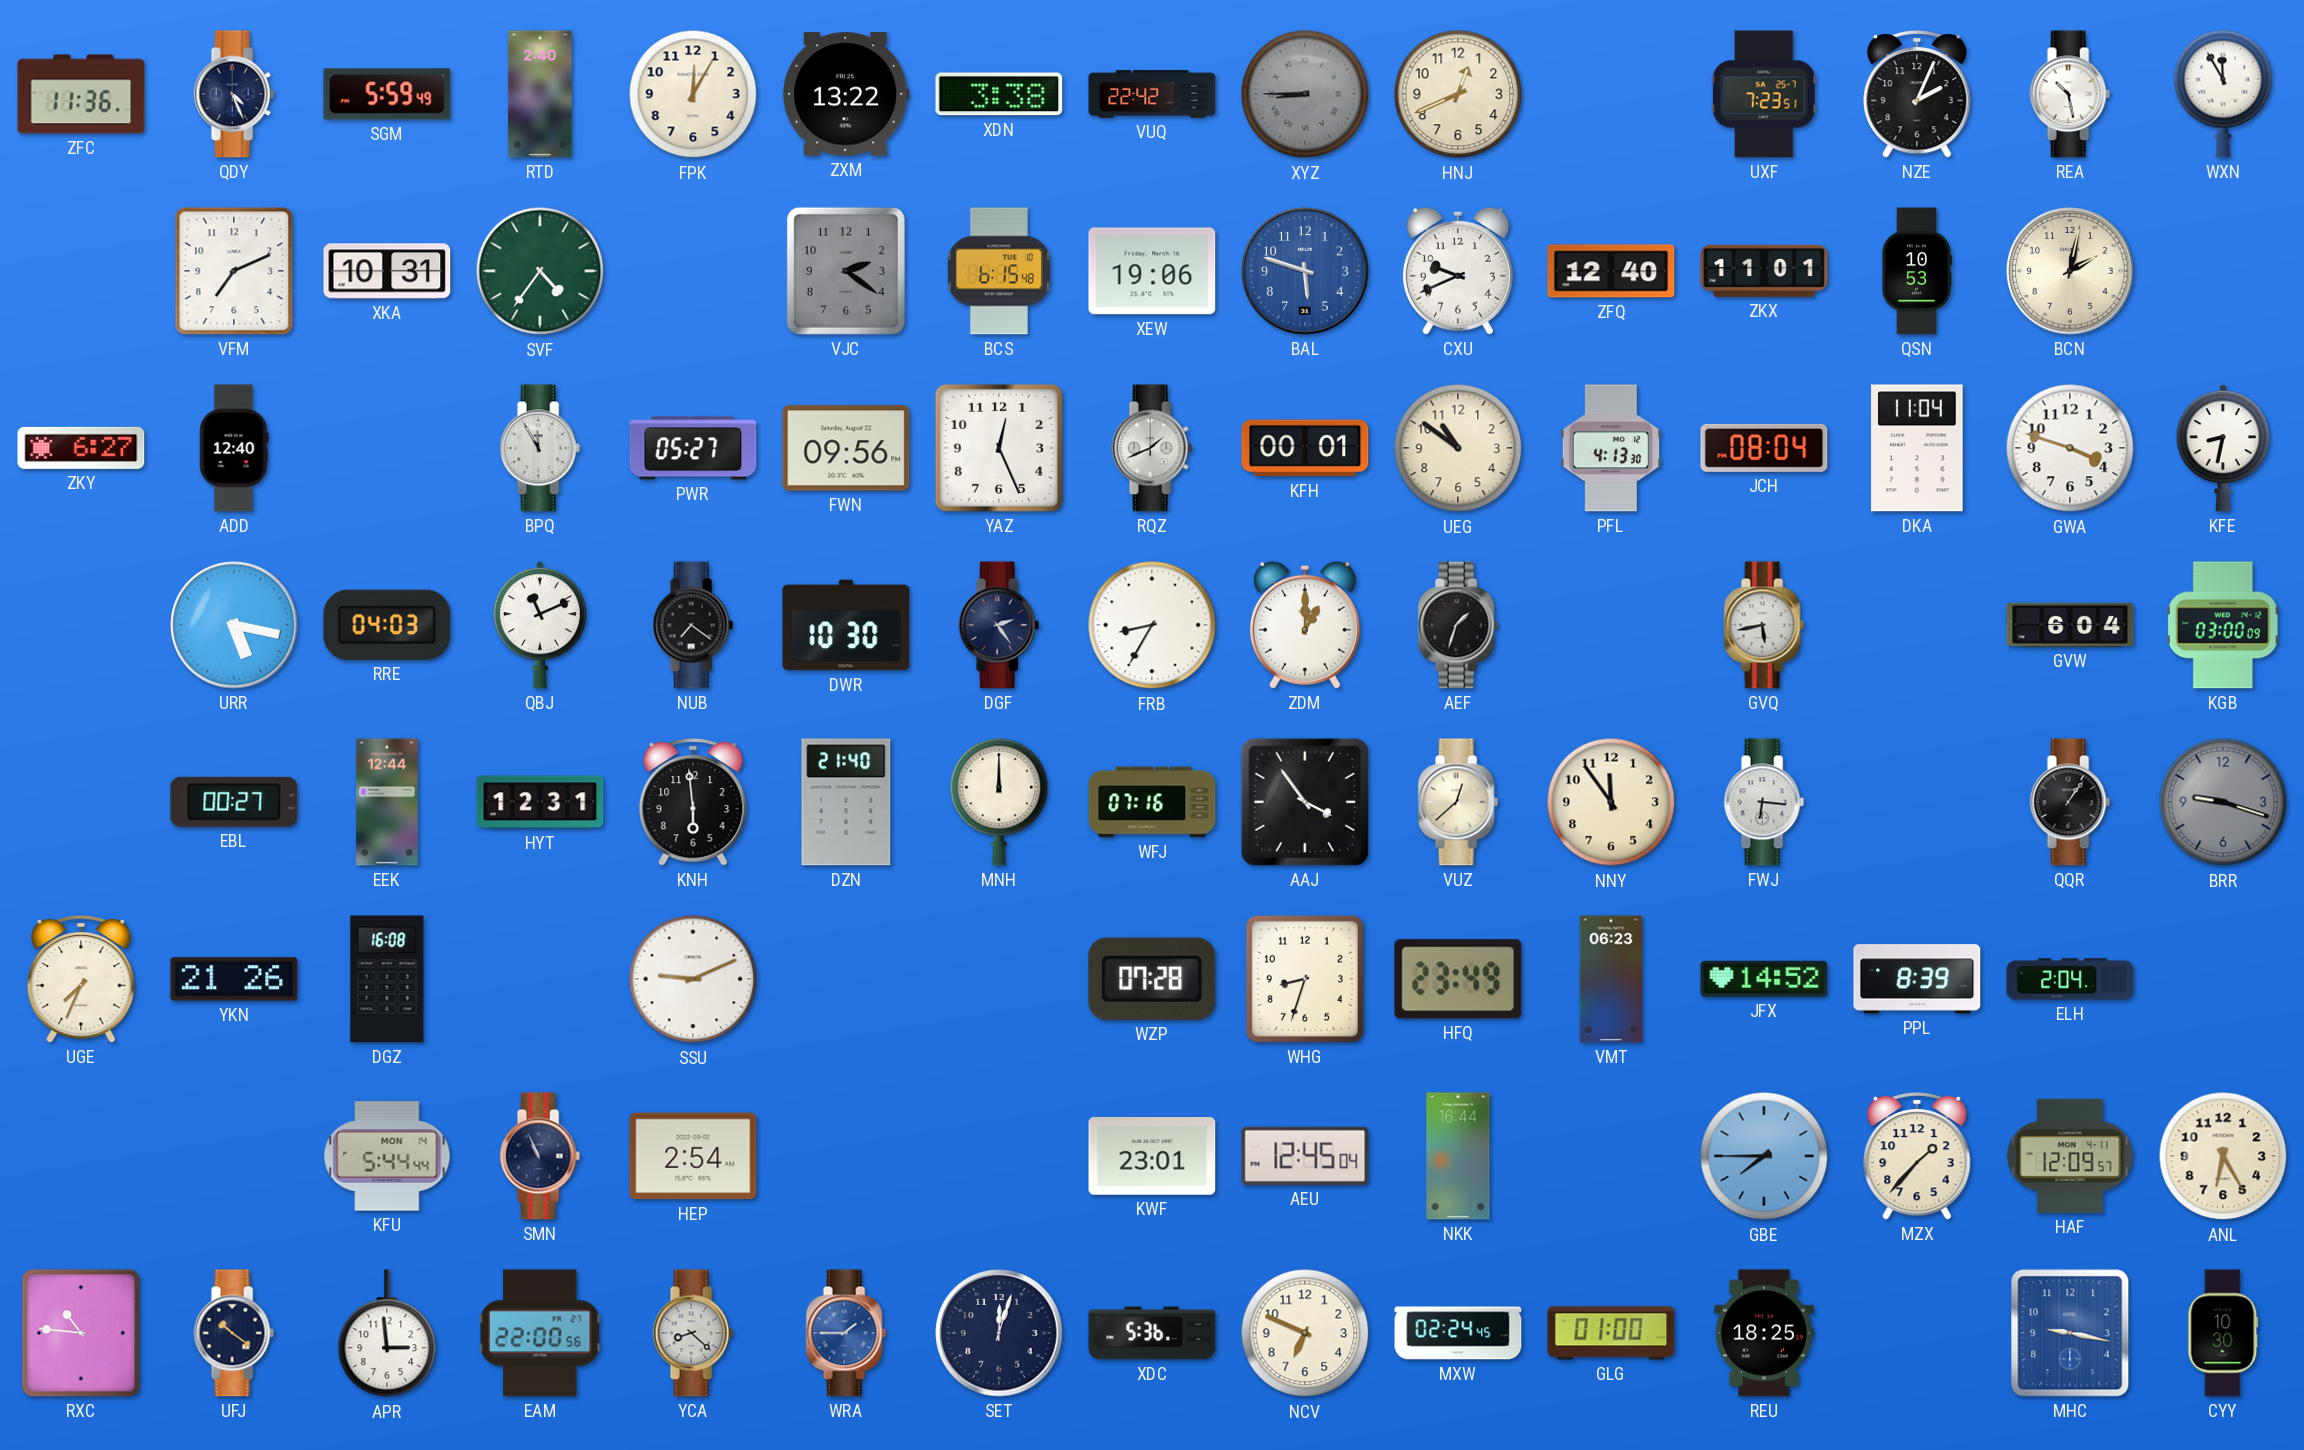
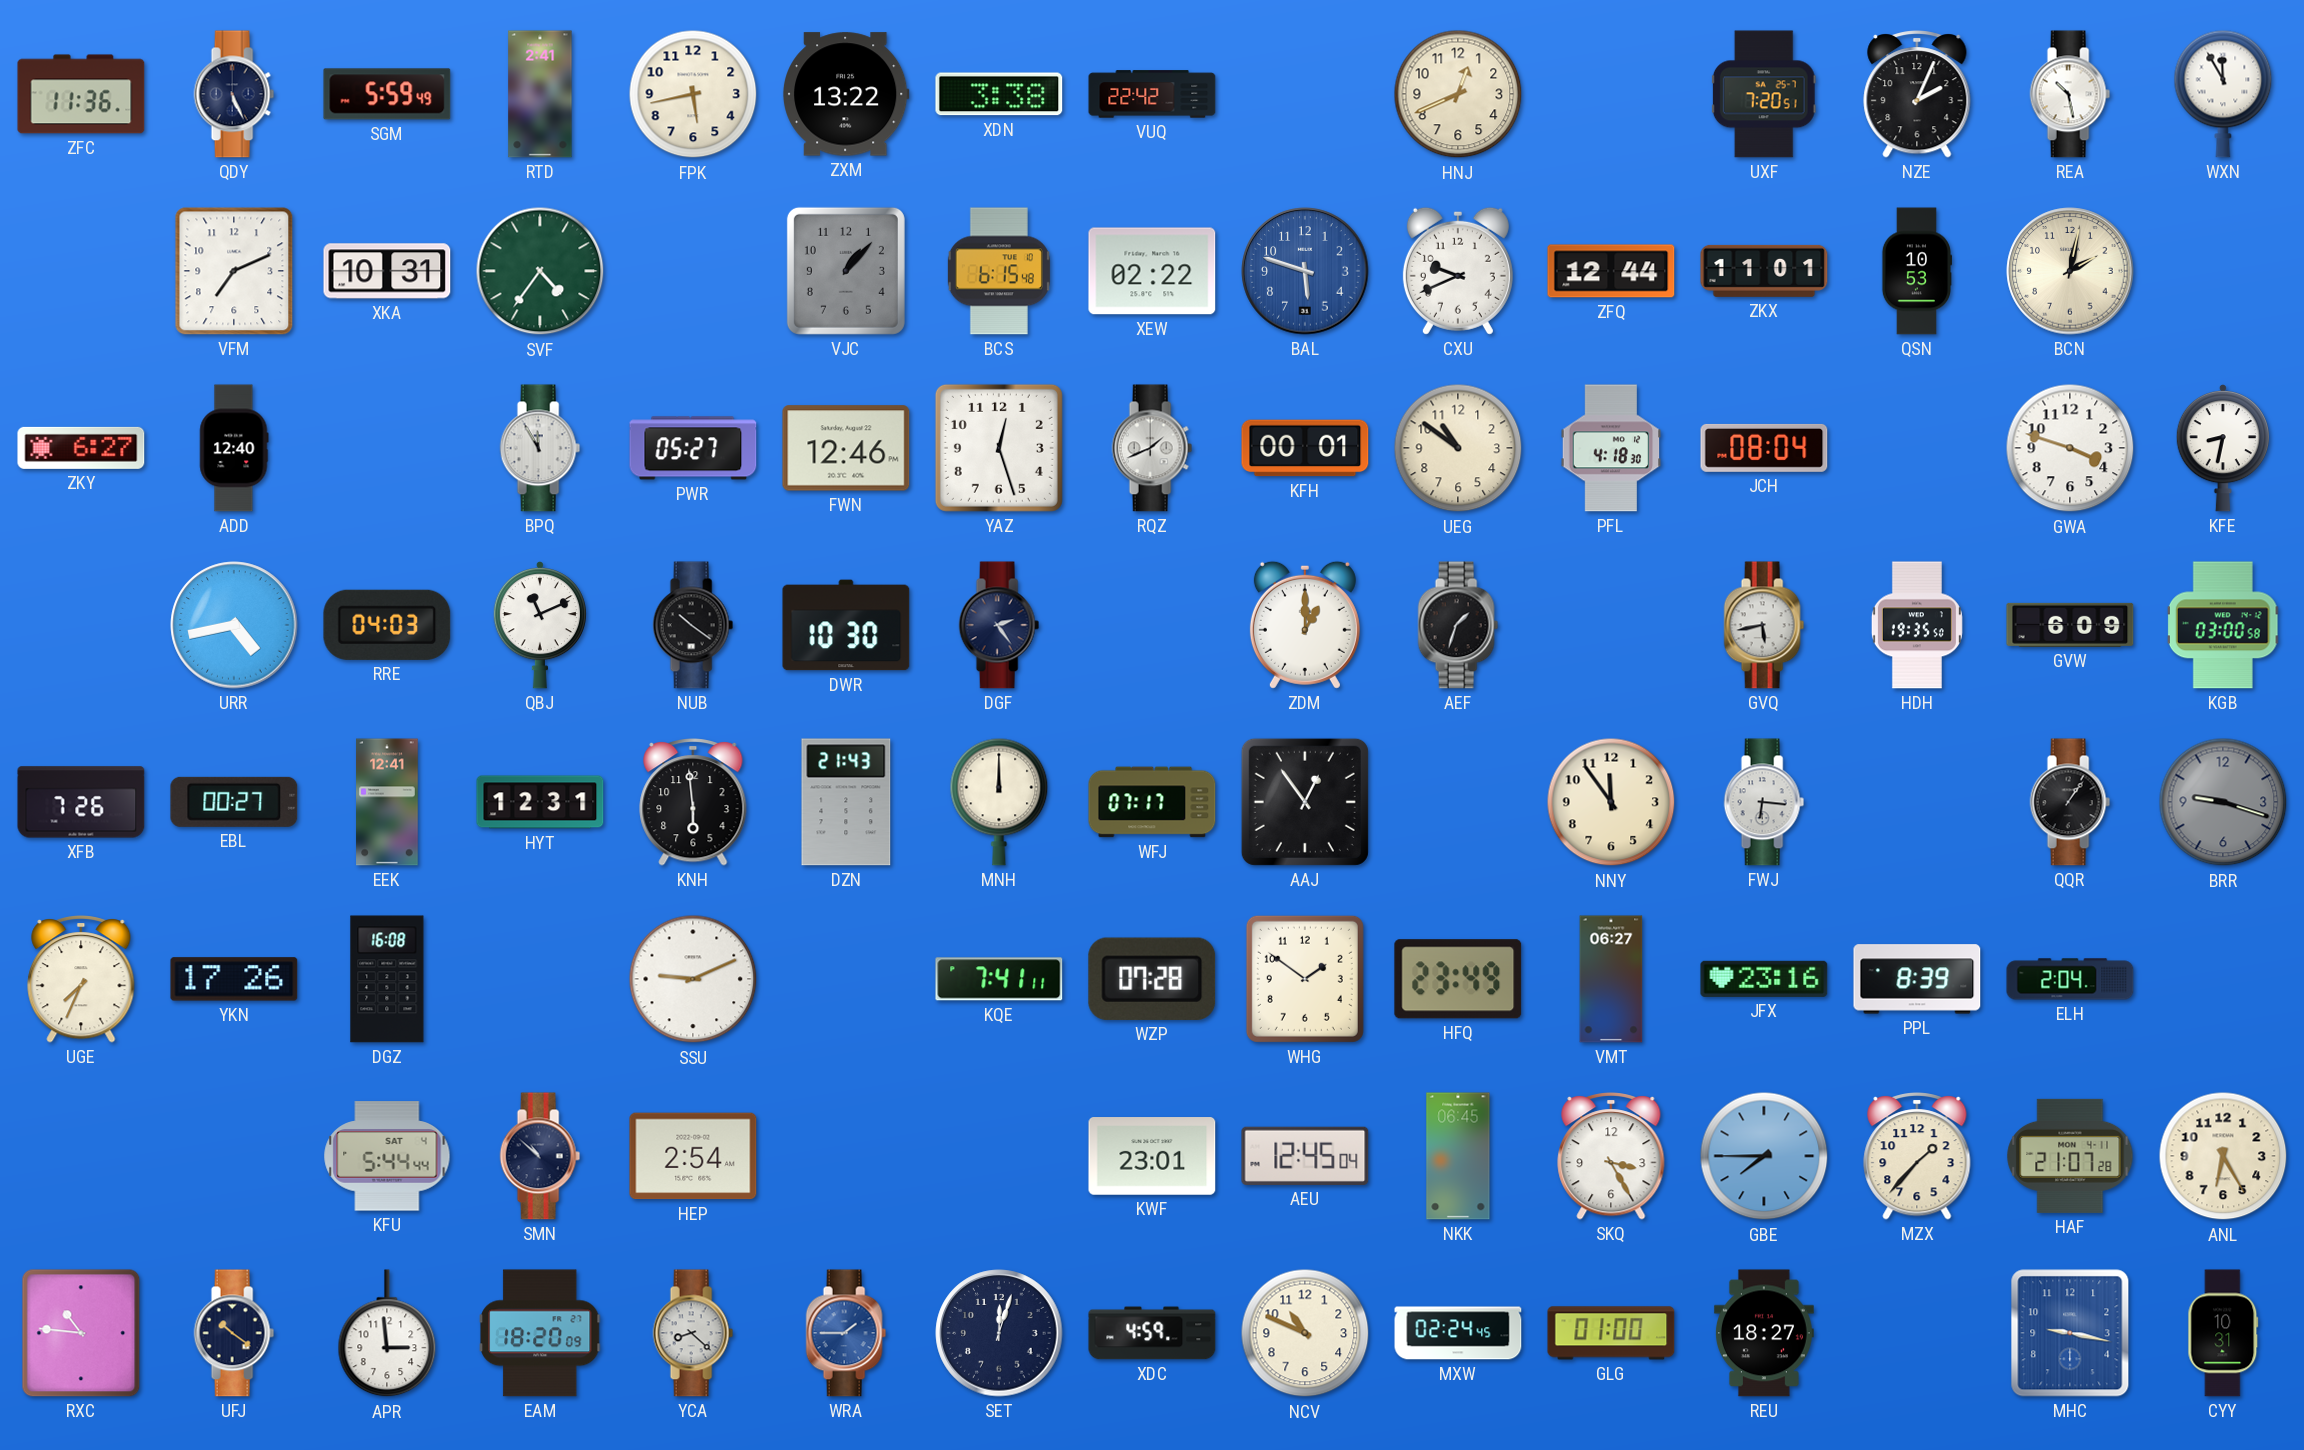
QDY: 4:26 -> 5:26
RTD: 2:40 -> 2:41
FPK: 12:05 -> 5:43
XYZ: 8:45 -> none
UXF: 7:23 -> 7:20
VJC: 2:21 -> 1:07
XEW: 19:06 -> 02:22
ZFQ: 12:40 -> 12:44
FWN: 09:56 -> 12:46
YAZ: 12:26 -> 12:27
PFL: 4:13 -> 4:18
DKA: 11:04 -> none
URR: 5:17 -> 4:43
NUB: 7:21 -> 10:21
FRB: 8:35 -> none
HDH: none -> 19:35
GVW: 6:04 -> 6:09
KGB: 03:00:09 -> 03:00:58
XFB: none -> 7:26
EEK: 12:44 -> 12:41
DZN: 21:40 -> 21:43
WFJ: 07:16 -> 07:17
AAJ: 3:54 -> 12:54
VUZ: 12:38 -> none
YKN: 21:26 -> 17:26
KQE: none -> 7:41
WHG: 8:33 -> 1:51
VMT: 06:23 -> 06:27
JFX: 14:52 -> 23:16
KFU date: MON 14 -> SAT 4
SMN: 10:56 -> 10:52
NKK: 16:44 -> 06:45
SKQ: none -> 3:25
HAF: 12:09 -> 21:07
EAM: 22:00 -> 18:20
XDC: 5:36 -> 4:59
NCV: 6:49 -> 10:49
REU: 18:25 -> 18:27
CYY: 10:30 -> 10:31
